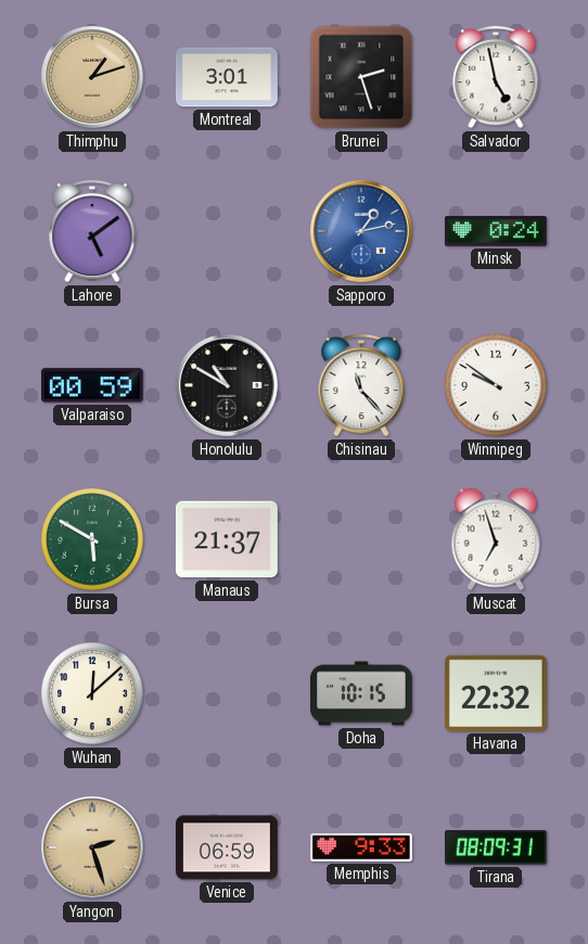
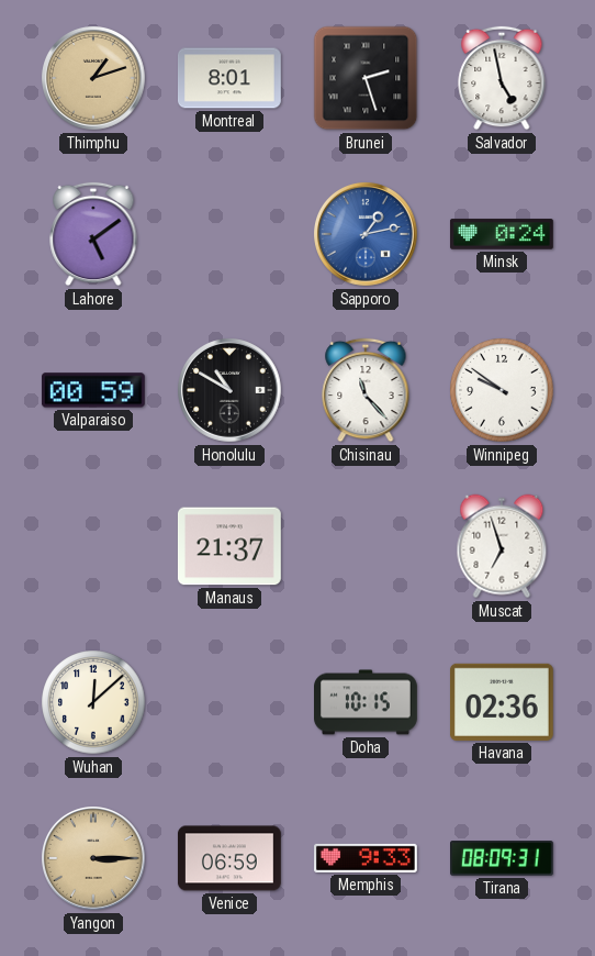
Montreal: 3:01 -> 8:01
Bursa: 5:50 -> none
Havana: 22:32 -> 02:36
Yangon: 2:27 -> 3:15
